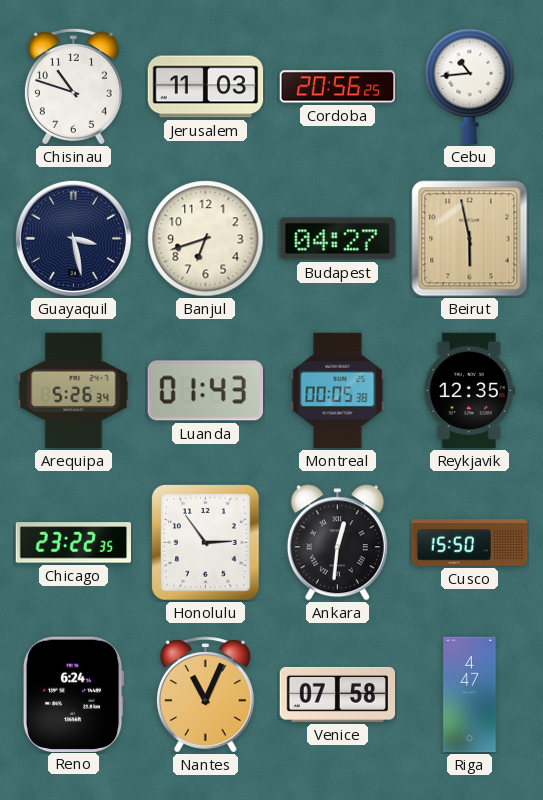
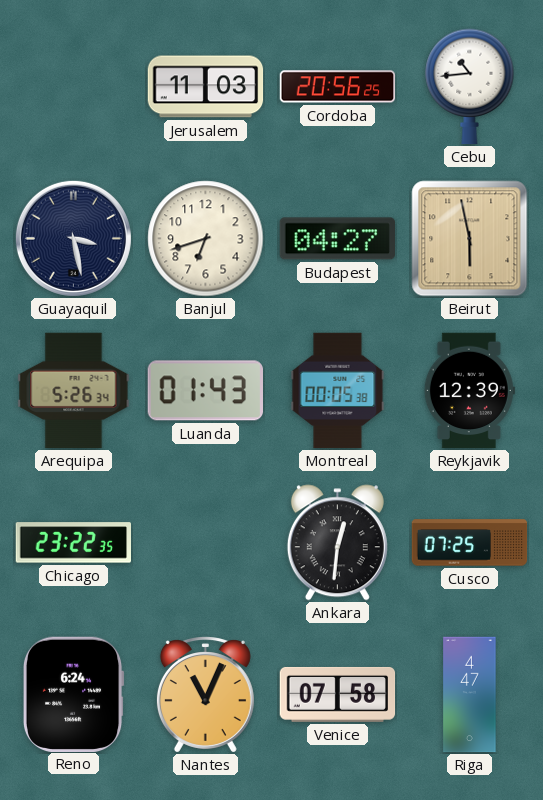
Chisinau: 10:48 -> none
Reykjavik: 12:35 -> 12:39
Honolulu: 2:54 -> none
Cusco: 15:50 -> 07:25
